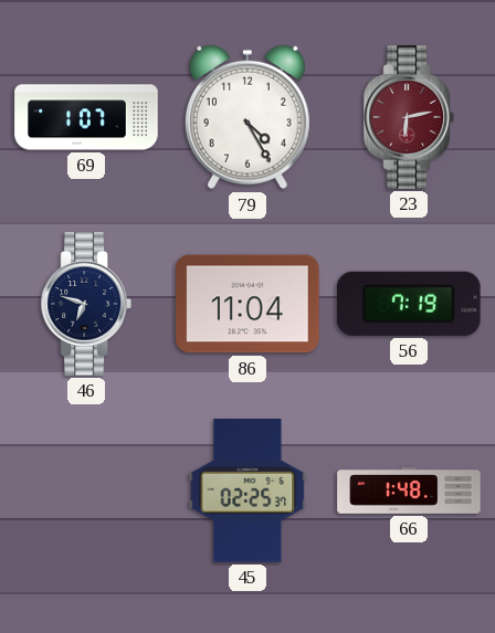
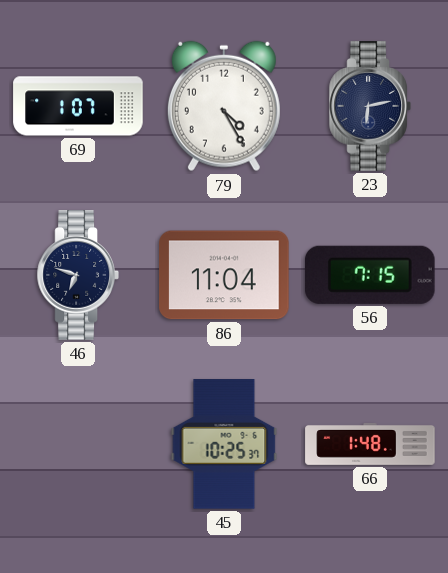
23 dial: burgundy -> navy
56: 7:19 -> 7:15
45: 02:25 -> 10:25
